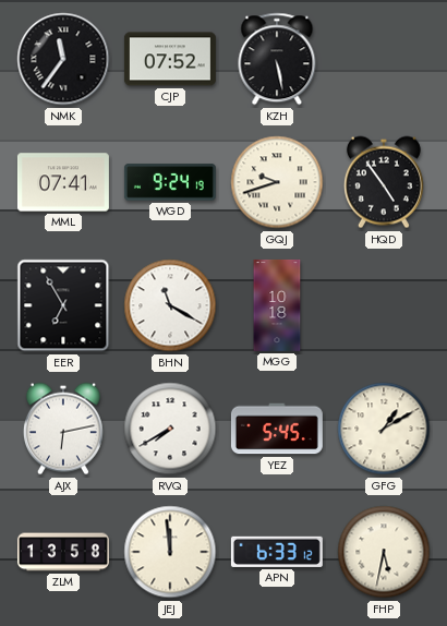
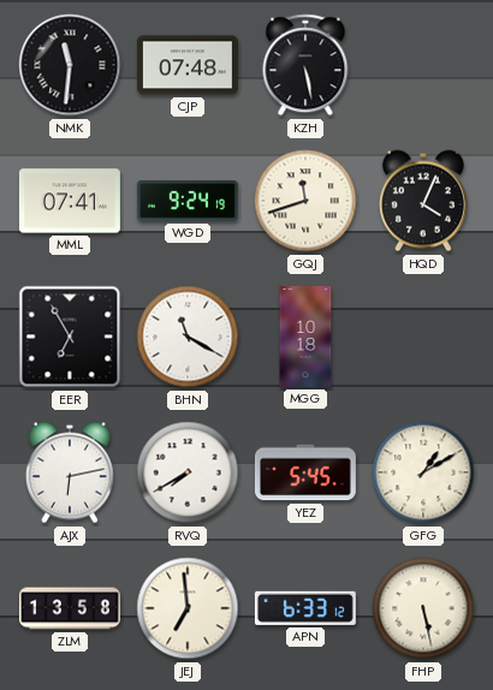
NMK: 11:36 -> 11:31
CJP: 07:52 -> 07:48
GQJ: 9:42 -> 11:42
HQD: 4:54 -> 4:04
JEJ: 11:59 -> 6:59
FHP: 5:32 -> 5:28
